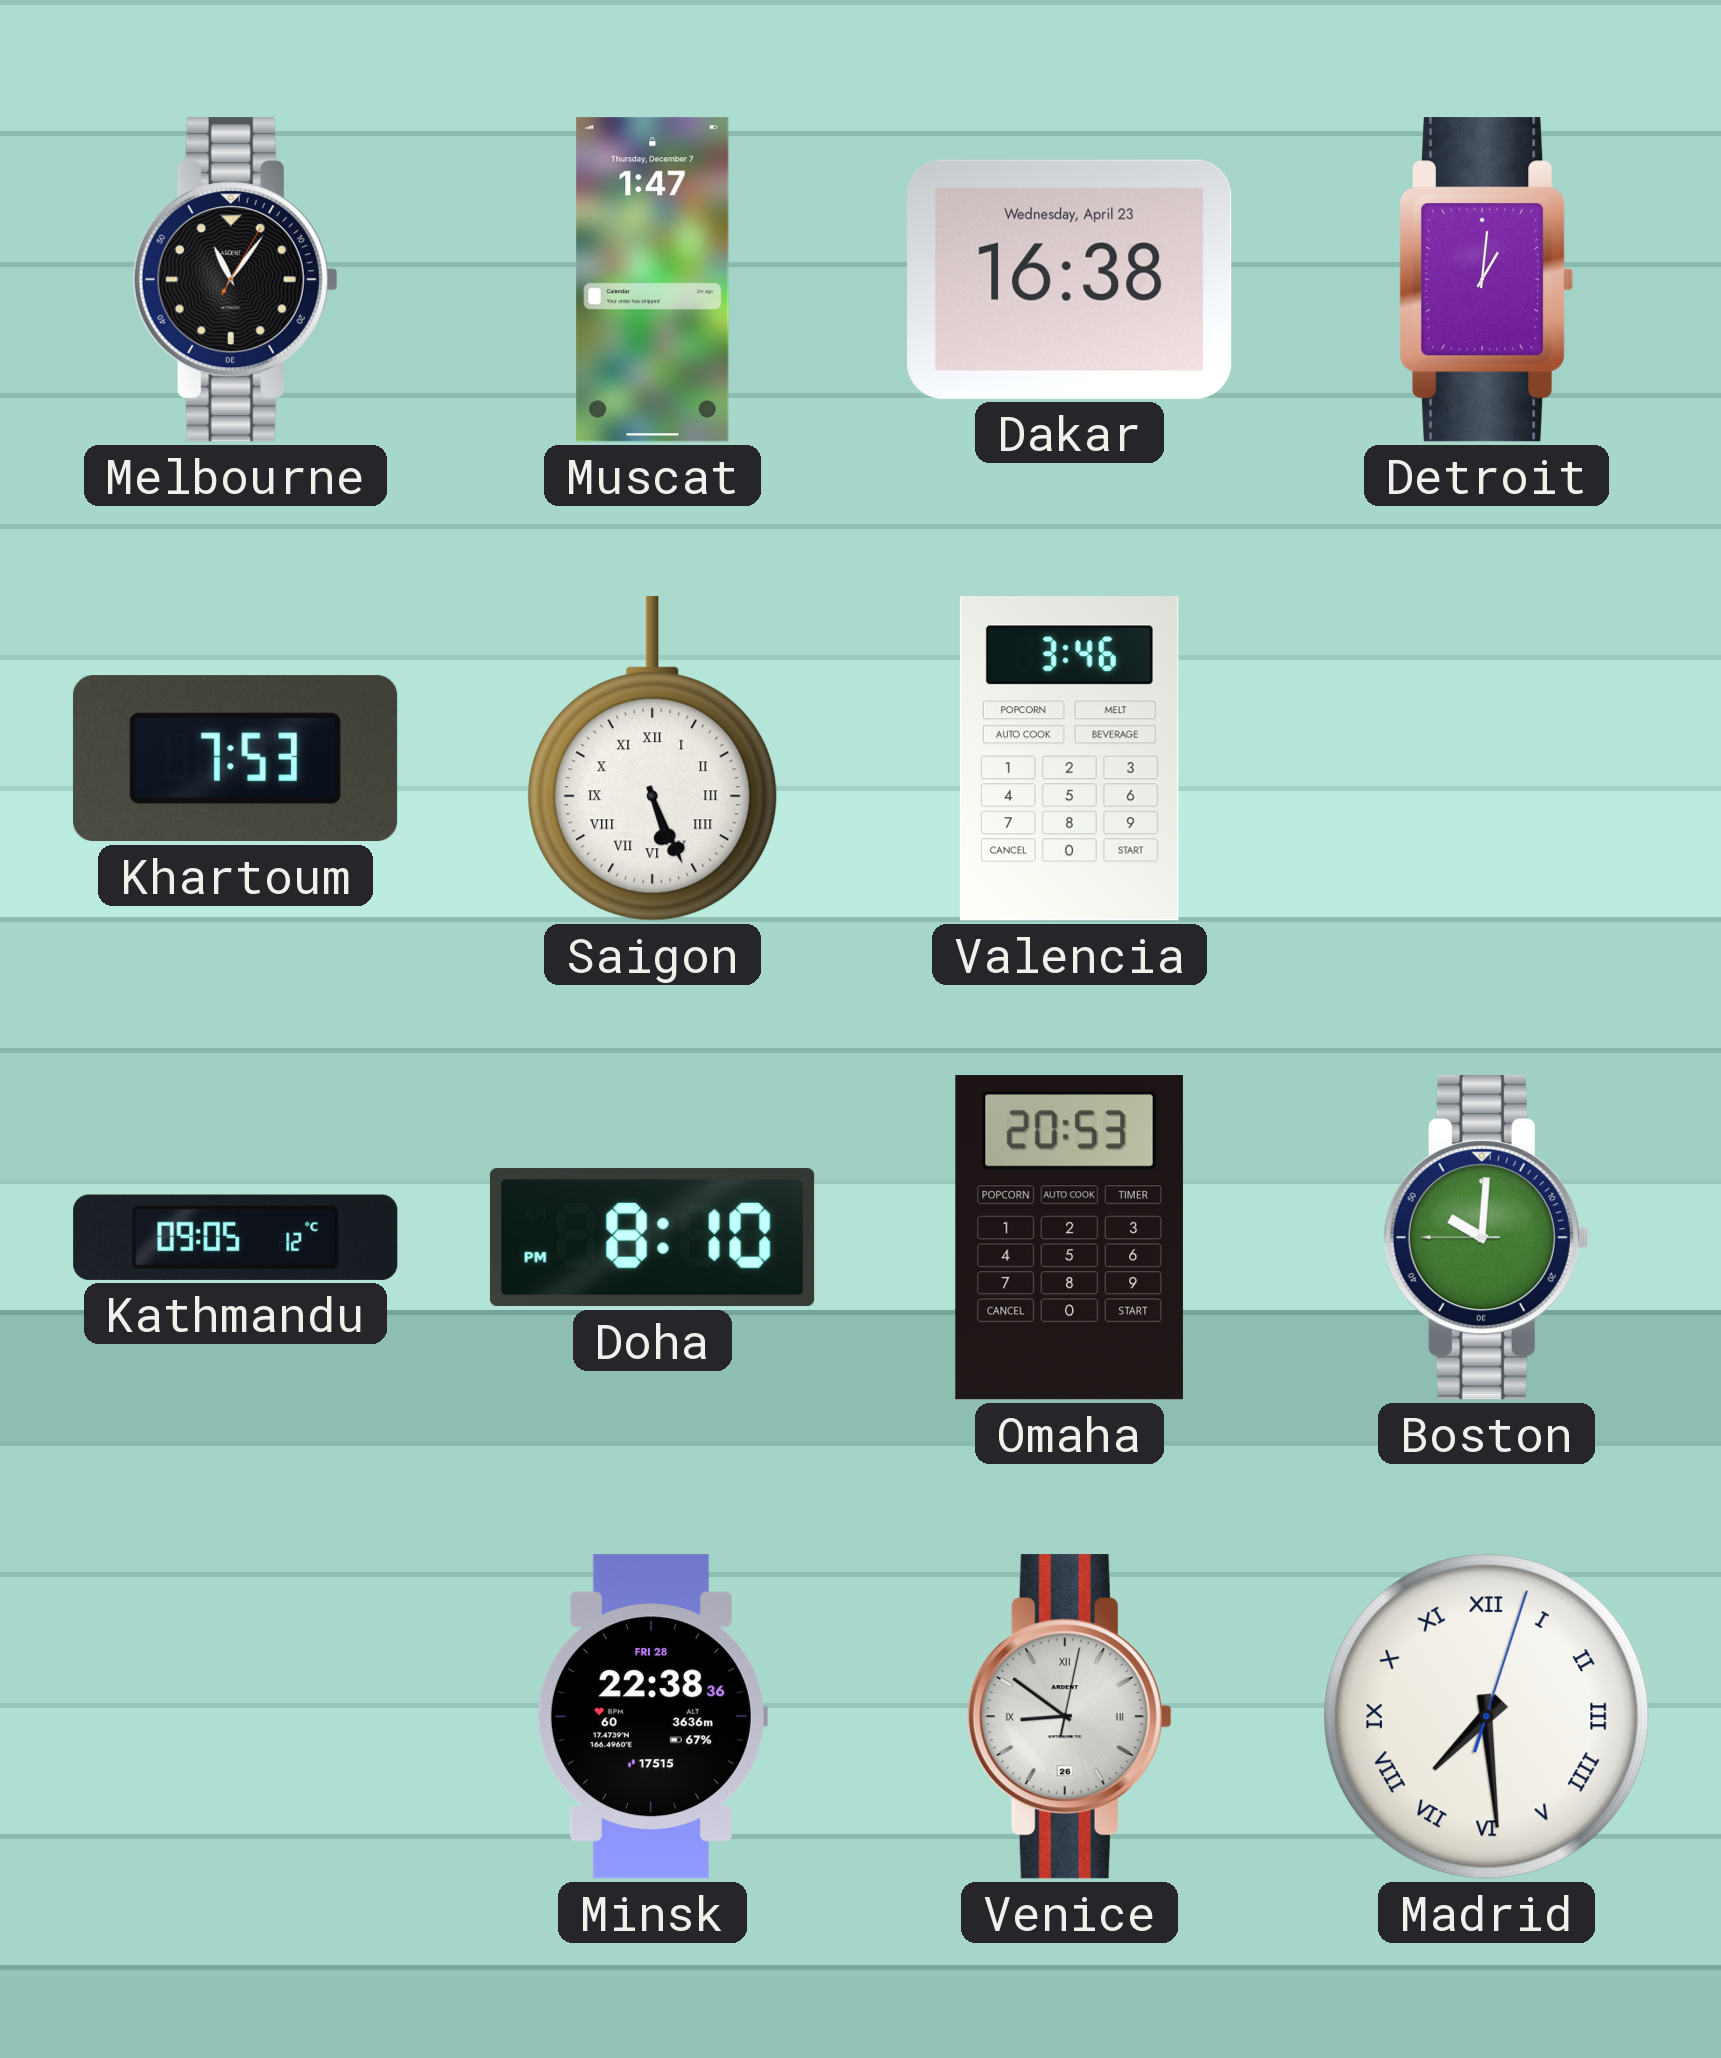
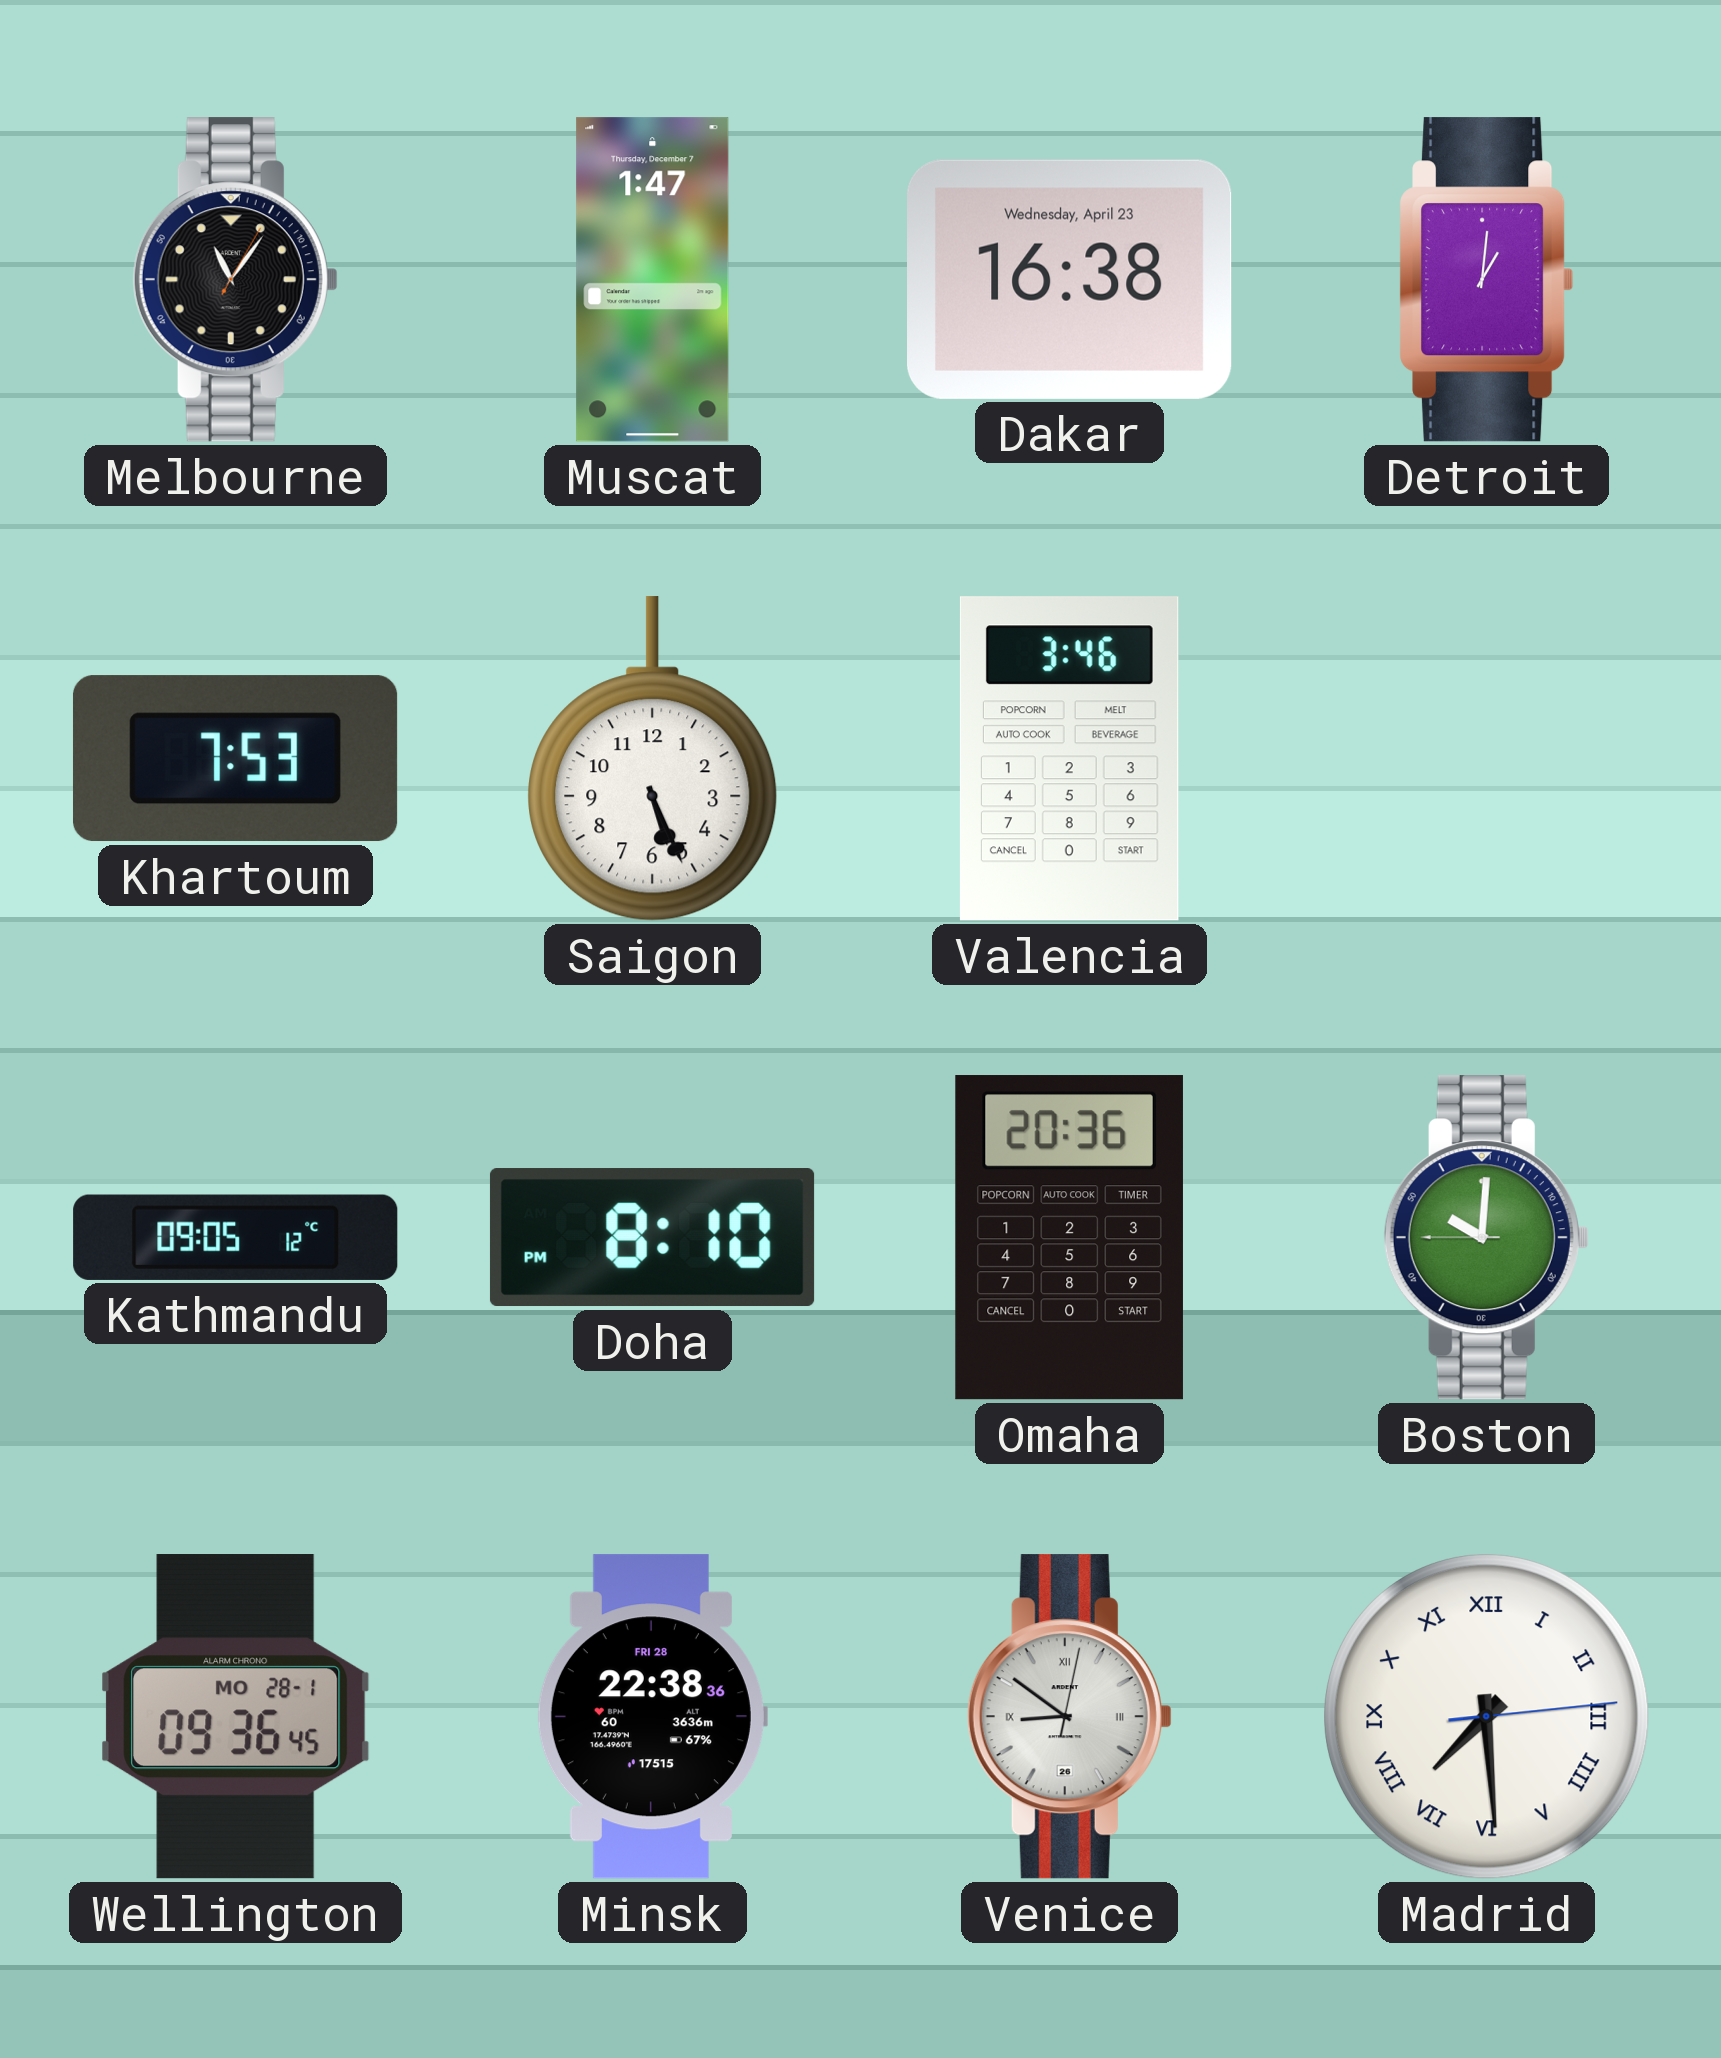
Saigon numerals: Roman -> Arabic
Omaha: 20:53 -> 20:36
Wellington: none -> 09:36
Madrid: 7:29:03 -> 7:29:14
